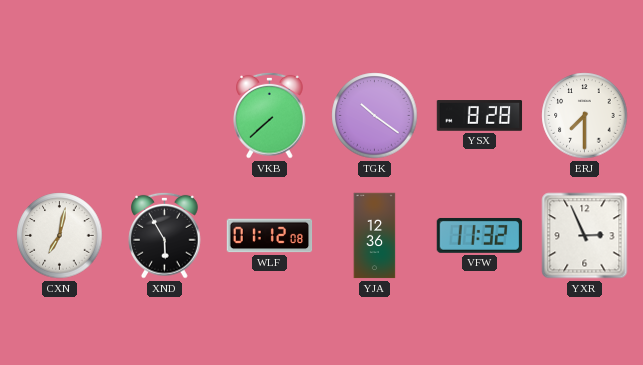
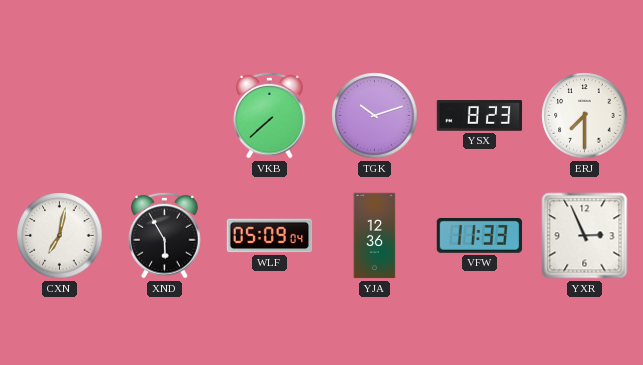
TGK: 10:21 -> 10:12
YSX: 8:28 -> 8:23
WLF: 01:12 -> 05:09
VFW: 11:32 -> 11:33
